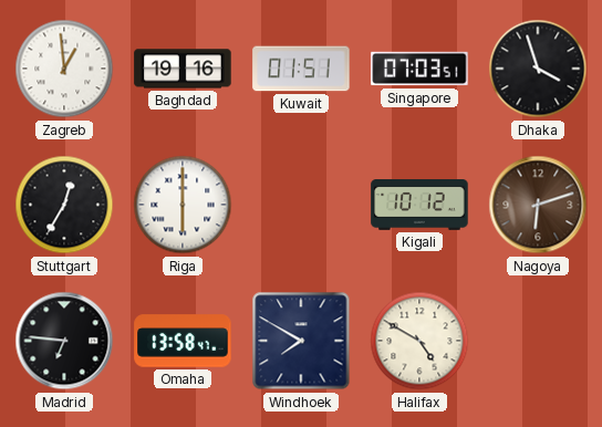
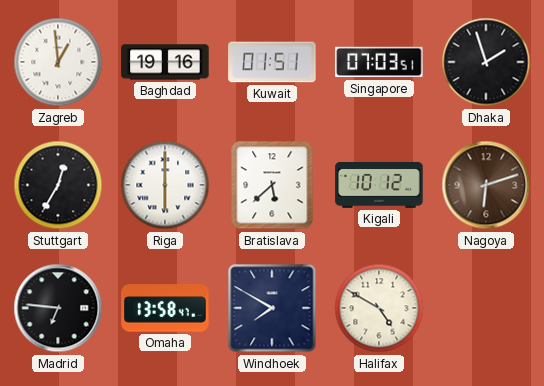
Dhaka: 3:57 -> 1:57
Bratislava: none -> 5:38
